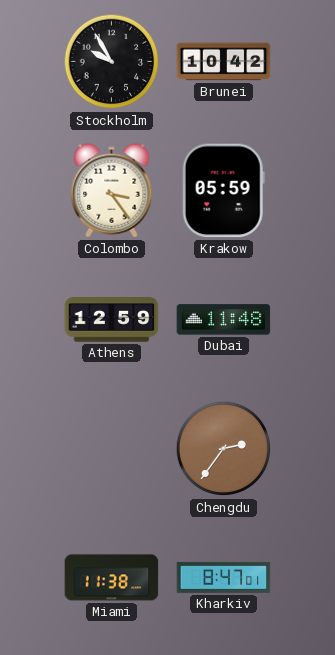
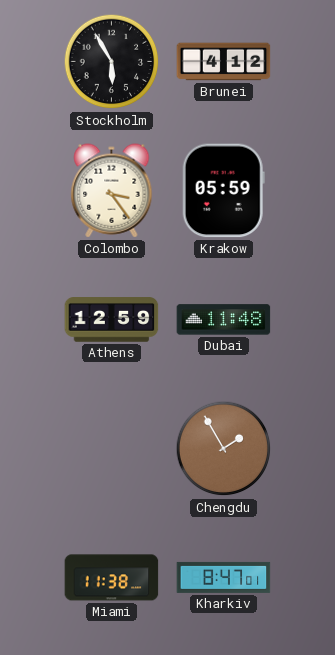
Stockholm: 9:55 -> 5:55
Brunei: 10:42 -> 4:12
Chengdu: 2:36 -> 1:55
